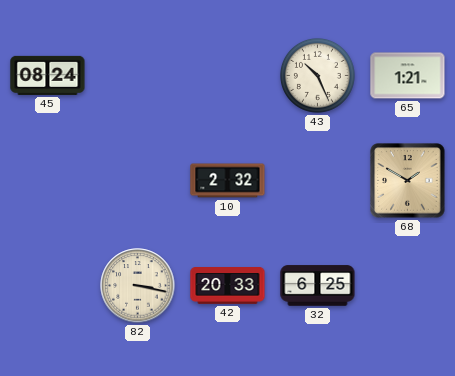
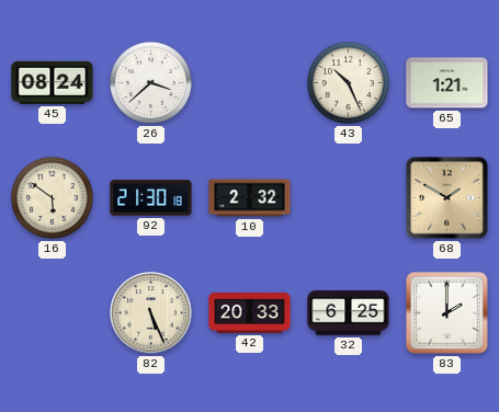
26: none -> 3:38
16: none -> 5:51
92: none -> 21:30
82: 3:17 -> 5:26
83: none -> 2:00
